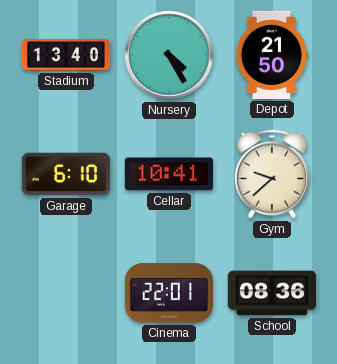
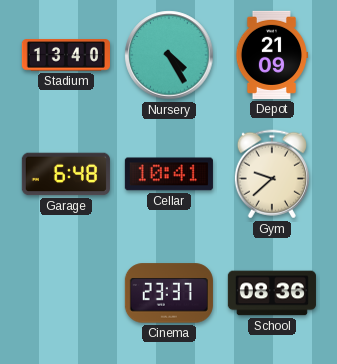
Depot: 21:50 -> 21:09
Garage: 6:10 -> 6:48
Cinema: 22:01 -> 23:37
